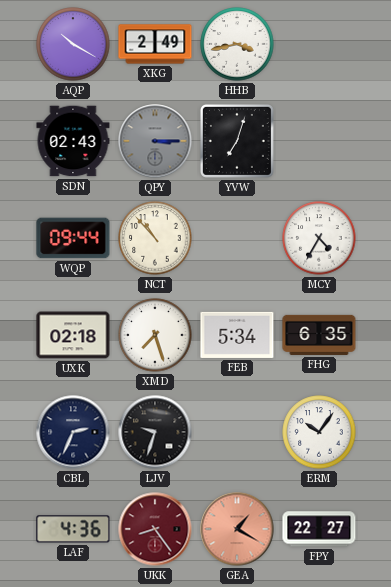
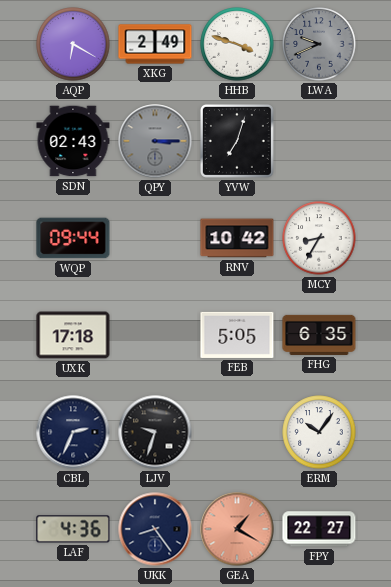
AQP: 10:20 -> 6:20
HHB: 3:43 -> 3:48
LWA: none -> 9:41
NCT: 10:53 -> none
RNV: none -> 10:42
MCY: 4:35 -> 8:35
UXK: 02:18 -> 17:18
XMD: 7:27 -> none
FEB: 5:34 -> 5:05
UKK dial: burgundy -> navy
